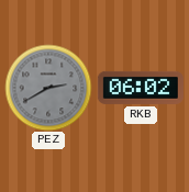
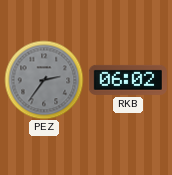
PEZ: 2:40 -> 2:36
